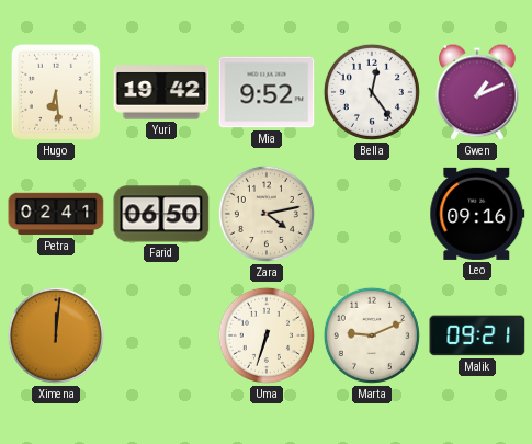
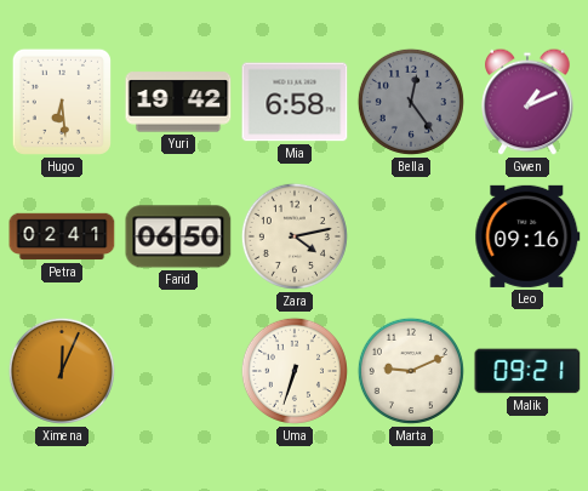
Mia: 9:52 -> 6:58
Bella dial: white -> grey
Ximena: 12:01 -> 12:04
